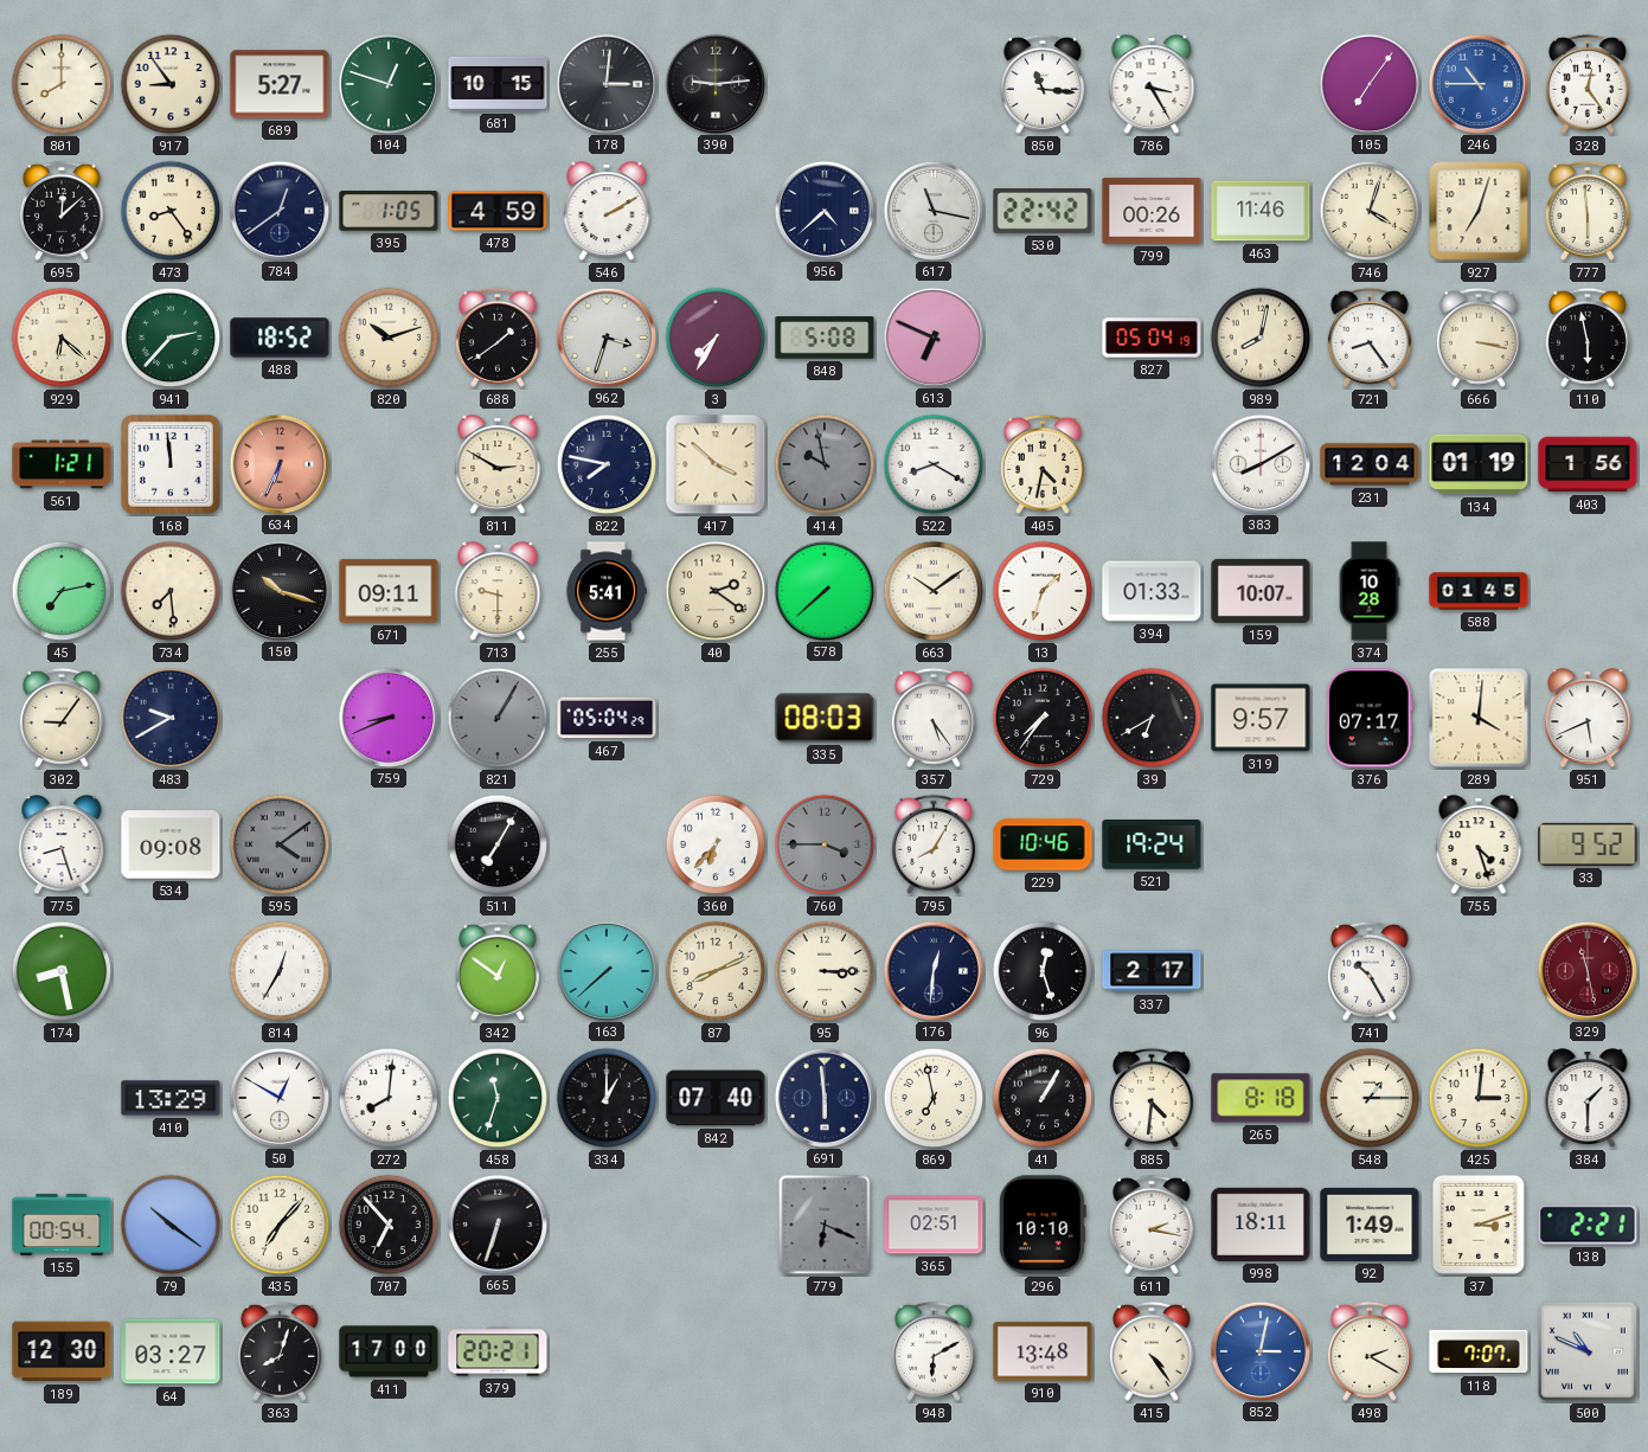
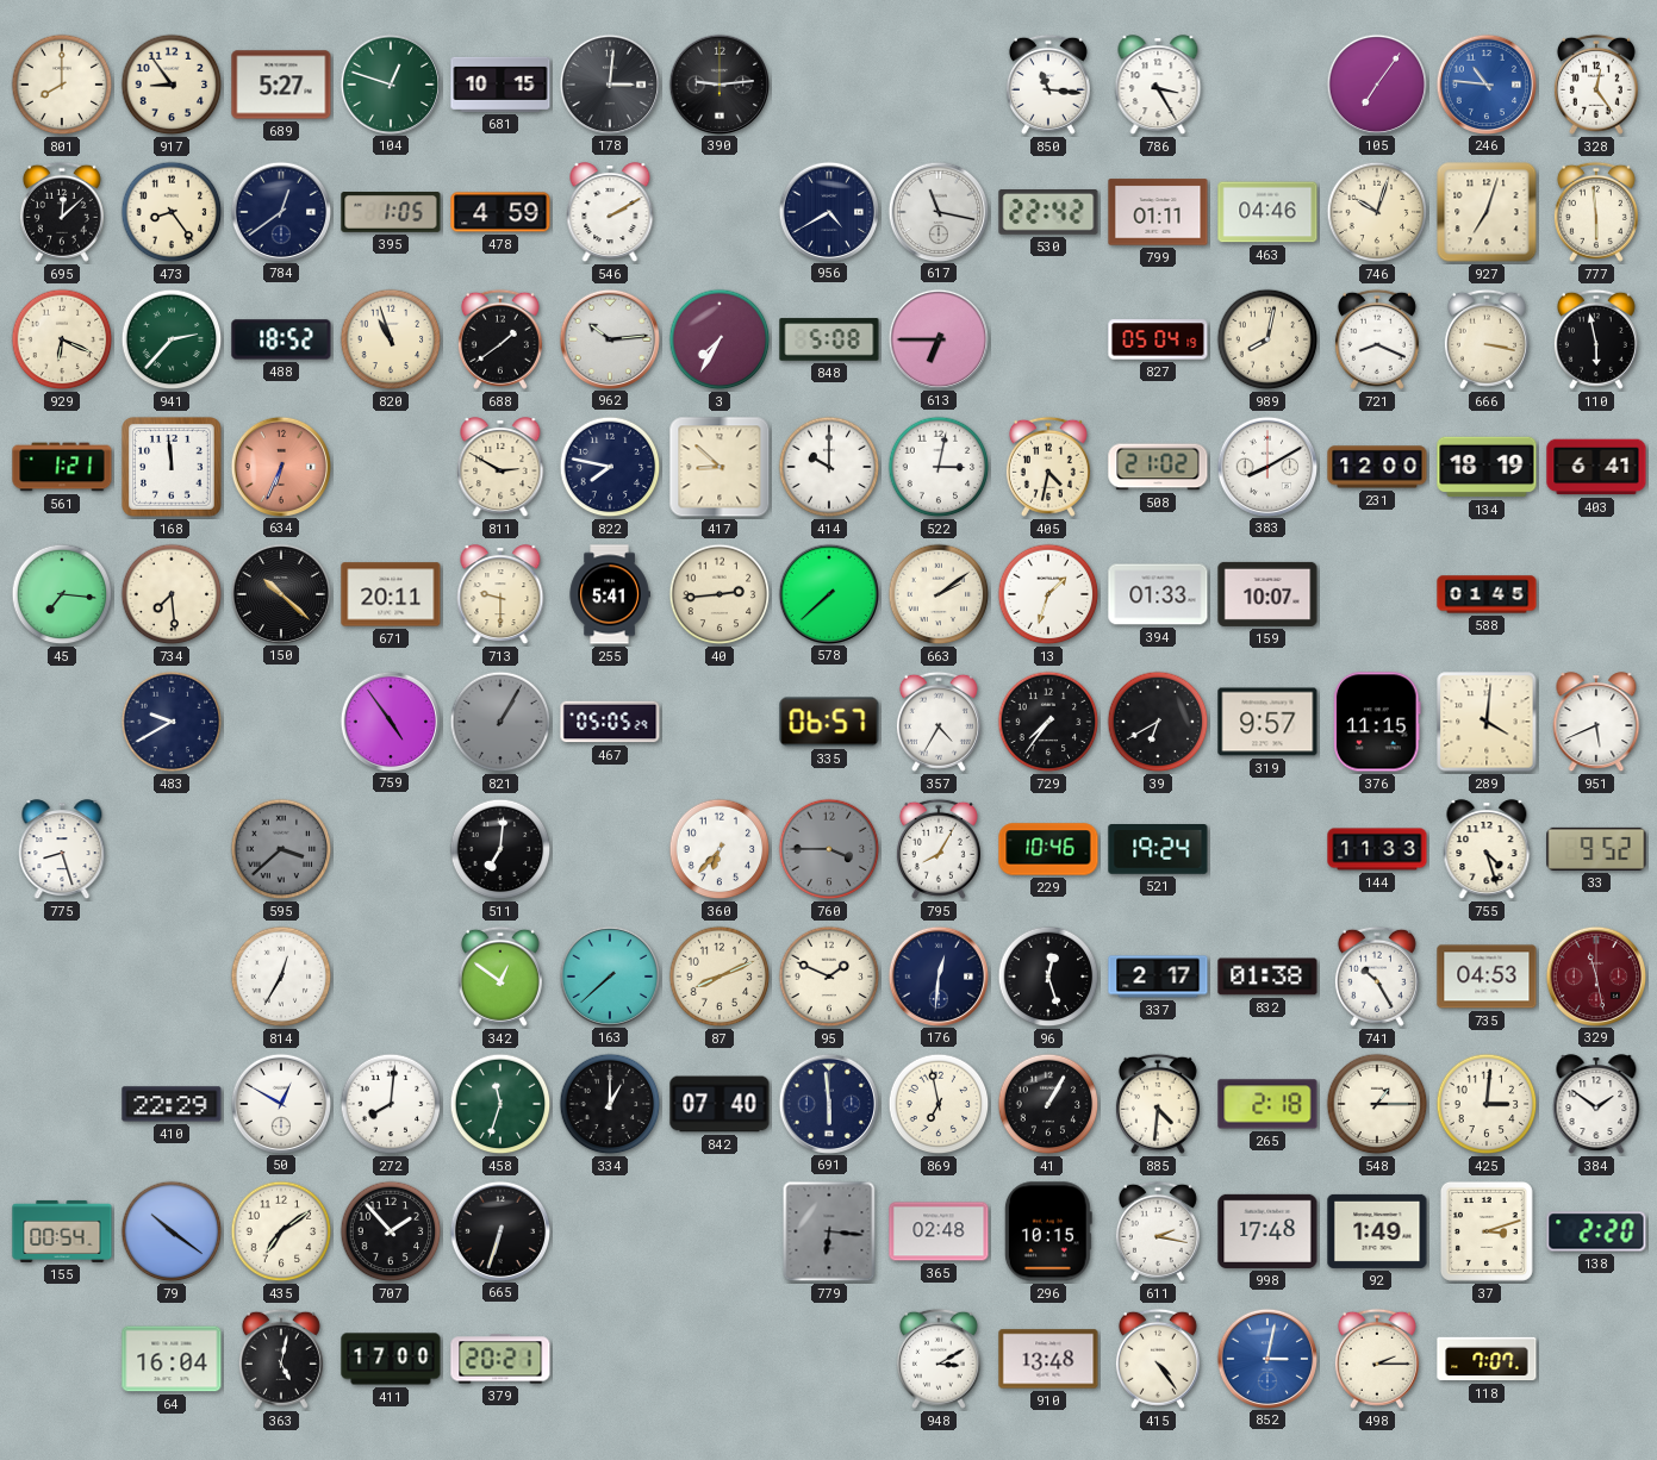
246: 10:45 -> 10:46
956: 4:38 -> 4:40
799: 00:26 -> 01:11
463: 11:46 -> 04:46
746: 4:03 -> 10:03
929: 6:22 -> 6:19
820: 10:12 -> 10:57
962: 3:33 -> 10:14
613: 6:49 -> 6:45
721: 8:24 -> 8:19
417: 3:52 -> 8:52
414: 9:58 -> 10:00
414 dial: grey -> white
522: 8:20 -> 3:02
508: none -> 21:02
231: 12:04 -> 12:00
134: 01:19 -> 18:19
403: 1:56 -> 6:41
45: 7:13 -> 7:16
150: 10:18 -> 10:22
671: 09:11 -> 20:11
40: 2:21 -> 2:44
663: 10:09 -> 2:09
374: 10:28 -> none
302: 9:06 -> none
759: 8:41 -> 4:54
467: 05:04 -> 05:05
335: 08:03 -> 06:57
357: 5:24 -> 4:35
376: 07:17 -> 11:15
534: 09:08 -> none
595: 4:09 -> 3:38
511: 7:05 -> 7:01
144: none -> 11:33
174: 8:28 -> none
95: 3:15 -> 1:49
832: none -> 01:38
735: none -> 04:53
410: 13:29 -> 22:29
265: 8:18 -> 2:18
384: 1:30 -> 1:51
435: 7:07 -> 7:09
707: 6:53 -> 1:53
779: 6:19 -> 6:16
365: 02:51 -> 02:48
296: 10:10 -> 10:15
998: 18:11 -> 17:48
138: 2:21 -> 2:20
189: 12:30 -> none
64: 03:27 -> 16:04
363: 8:03 -> 5:02
948: 6:10 -> 3:10
498: 2:20 -> 2:15
500: 10:49 -> none
